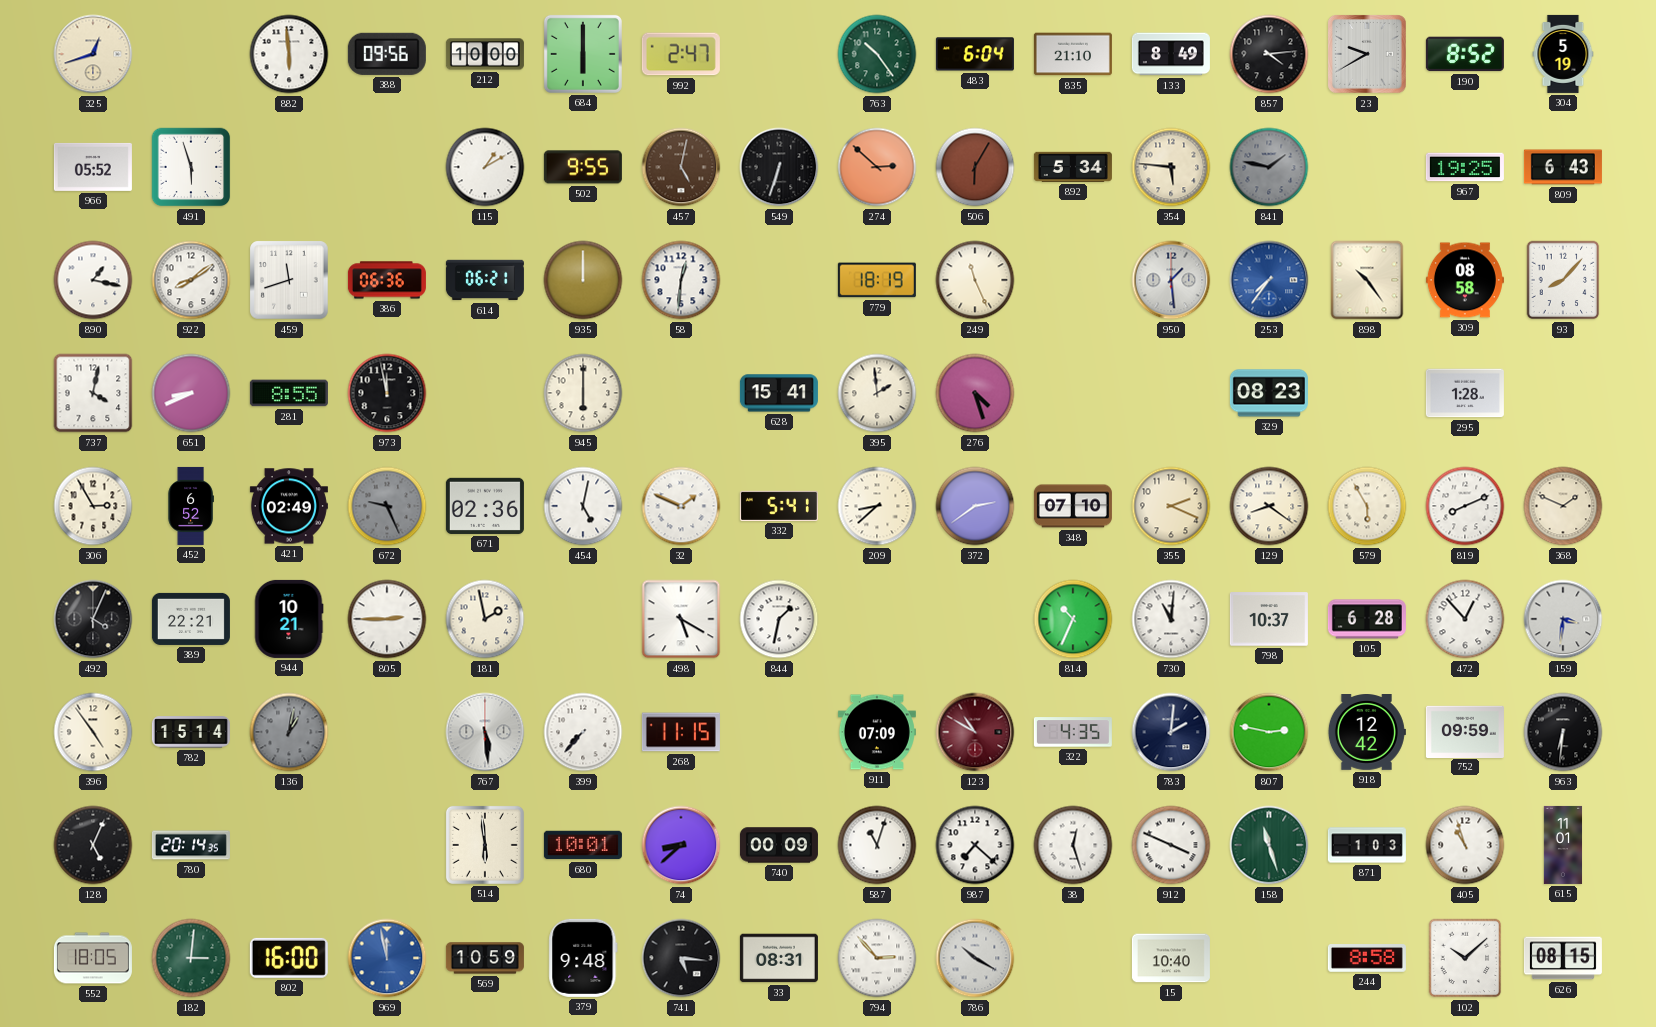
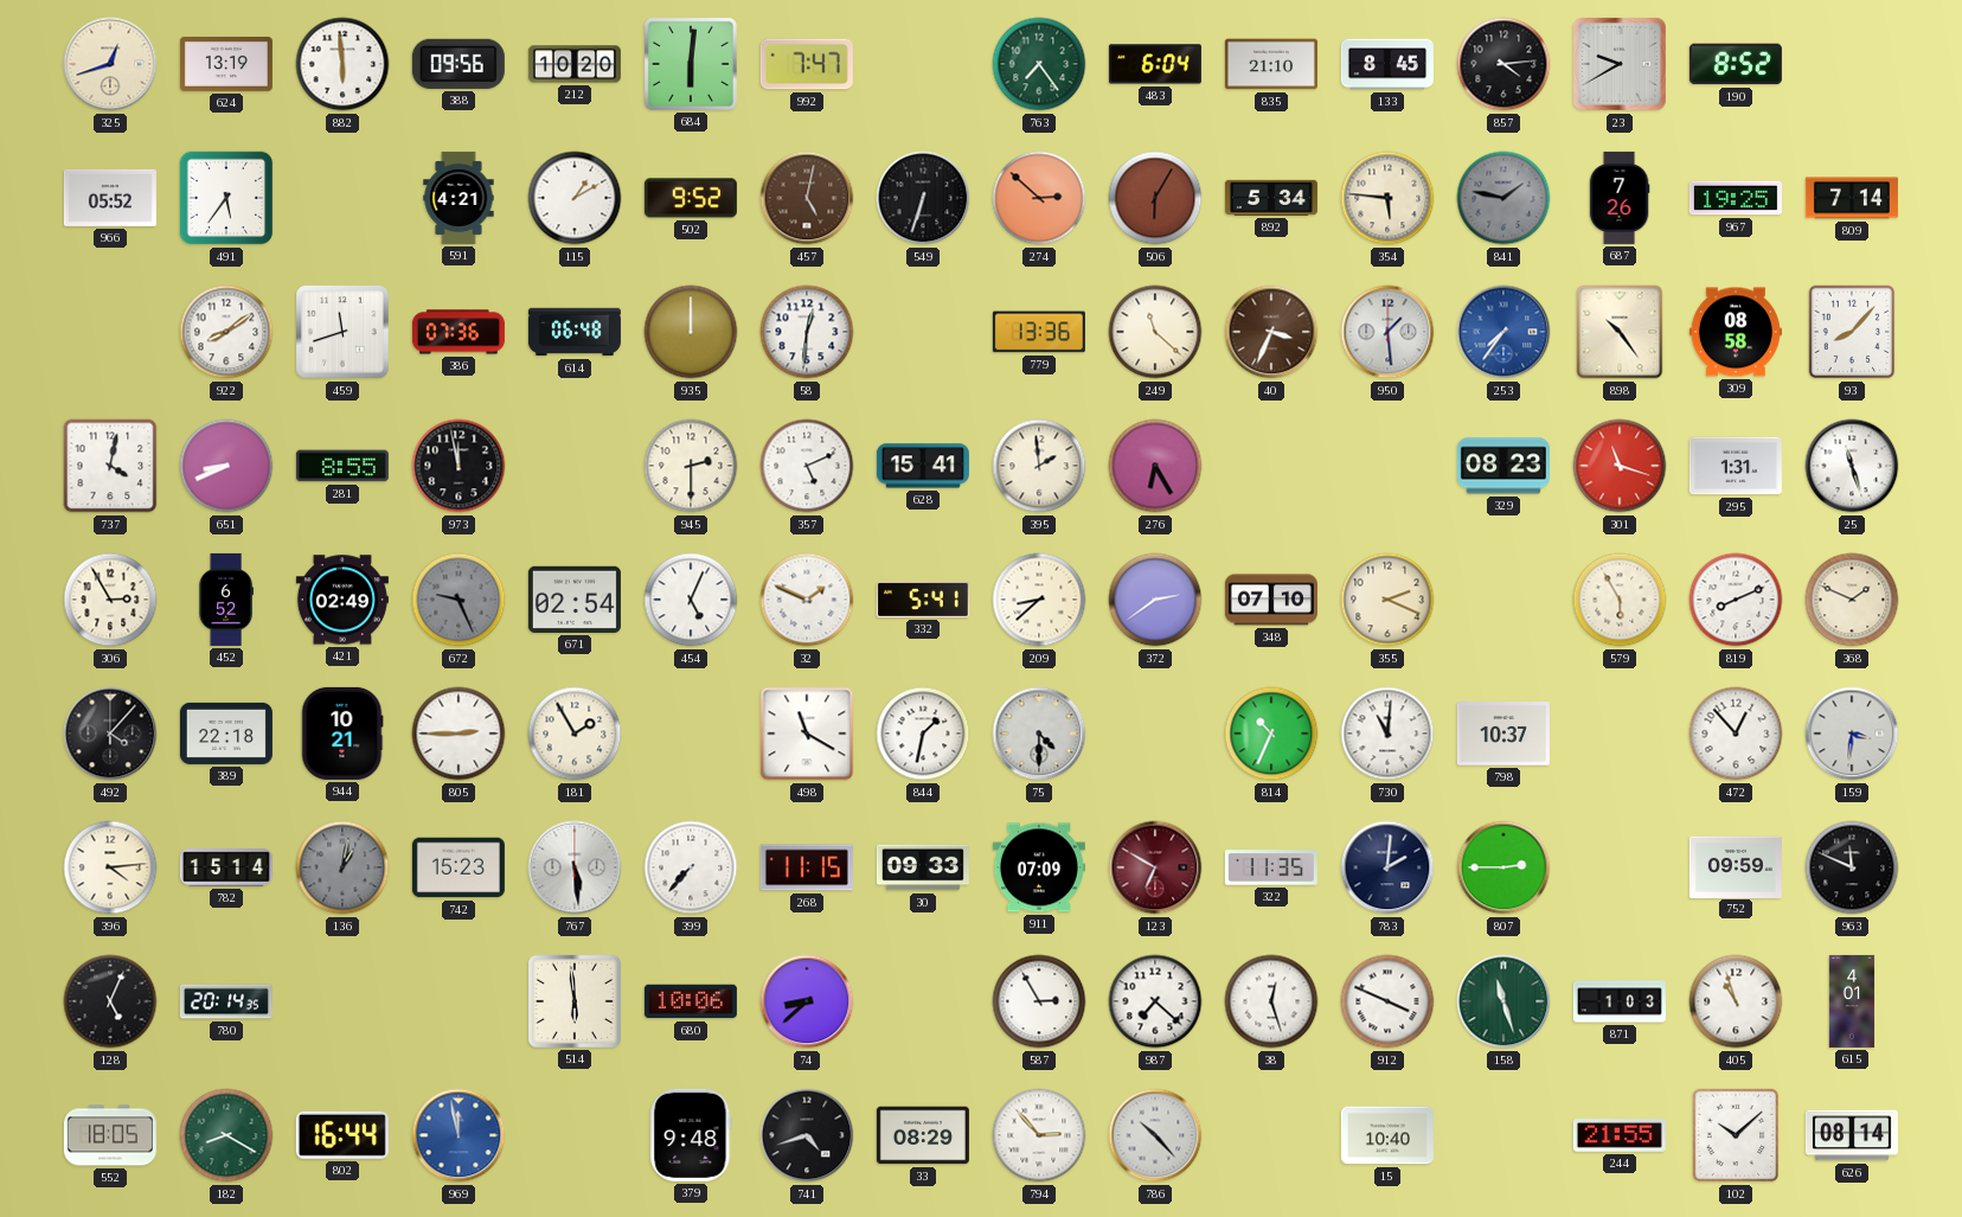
624: none -> 13:19
212: 10:00 -> 10:20
684: 6:00 -> 6:01
992: 2:47 -> 7:47
763: 10:24 -> 7:24
133: 8:49 -> 8:45
304: 5:19 -> none
491: 5:57 -> 5:36
591: none -> 4:21
502: 9:55 -> 9:52
687: none -> 7:26
809: 6:43 -> 7:14
890: 1:17 -> none
386: 06:36 -> 07:36
614: 06:21 -> 06:48
779: 18:19 -> 13:36
249: 11:26 -> 11:22
40: none -> 3:34
945: 6:00 -> 2:30
357: none -> 5:11
276: 4:27 -> 6:25
301: none -> 11:18
295: 1:28 -> 1:31
25: none -> 11:27
671: 02:36 -> 02:54
454: 5:02 -> 5:04
129: 8:21 -> none
492: 4:04 -> 4:07
389: 22:21 -> 22:18
181: 1:58 -> 1:55
498: 5:20 -> 11:20
75: none -> 4:30
105: 6:28 -> none
396: 4:54 -> 4:14
742: none -> 15:23
30: none -> 09:33
123: 10:50 -> 6:50
322: 4:35 -> 11:35
807: 2:47 -> 2:45
918: 12:42 -> none
963: 6:31 -> 11:49
680: 10:01 -> 10:06
740: 00:09 -> none
587: 11:03 -> 2:55
615: 11:01 -> 4:01
182: 3:01 -> 8:20
802: 16:00 -> 16:44
569: 10:59 -> none
741: 5:16 -> 4:42
33: 08:31 -> 08:29
786: 10:20 -> 10:23
244: 8:58 -> 21:55
626: 08:15 -> 08:14
